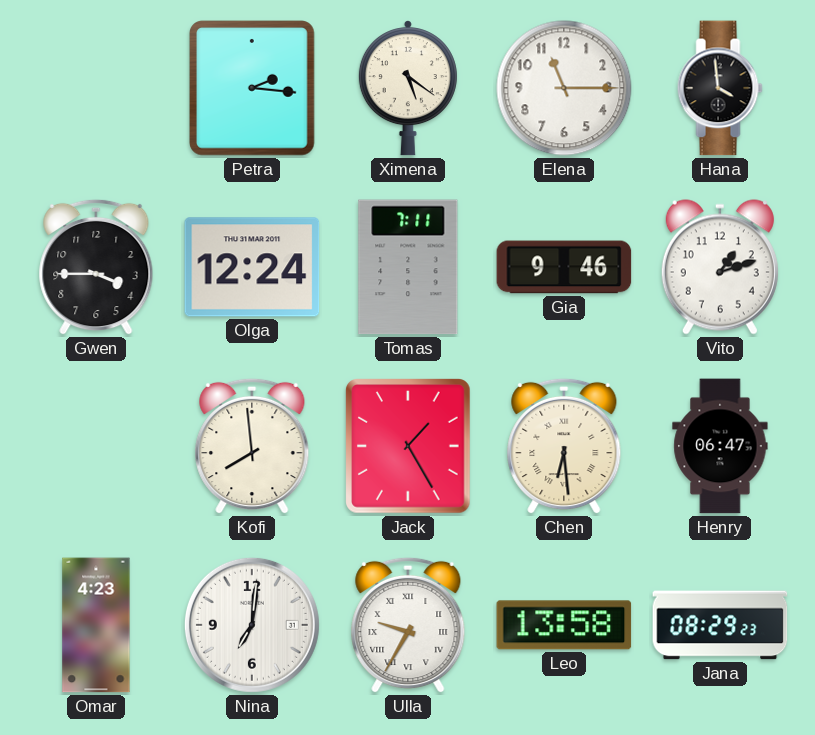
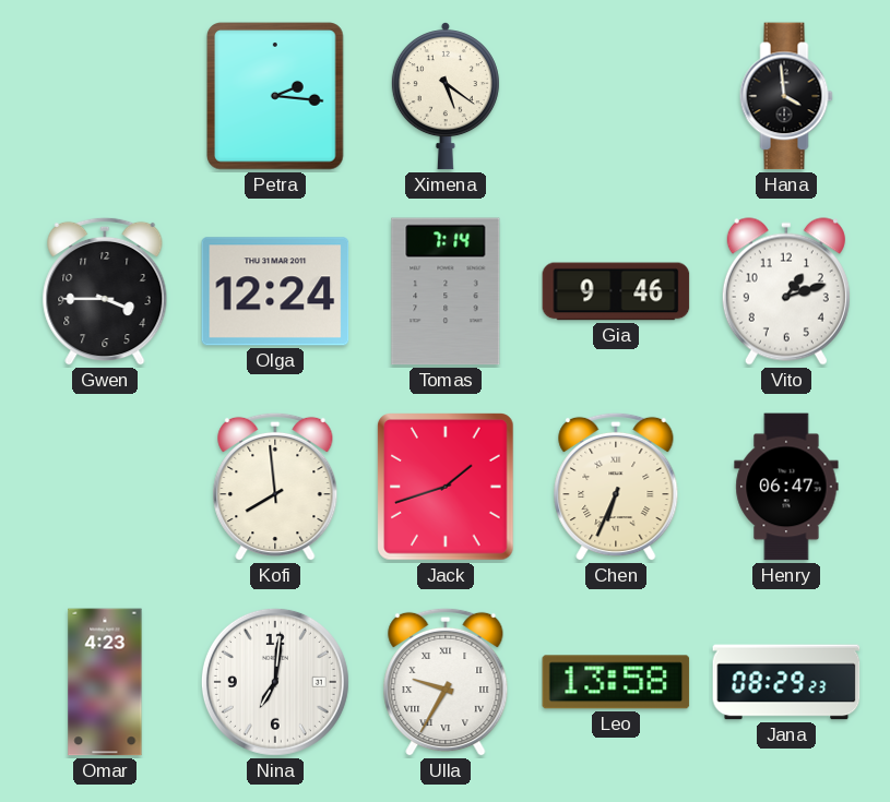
Elena: 11:15 -> none
Tomas: 7:11 -> 7:14
Jack: 1:25 -> 1:42
Chen: 6:29 -> 6:34
